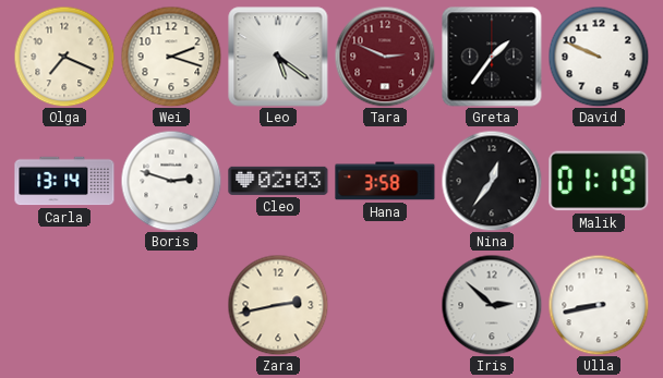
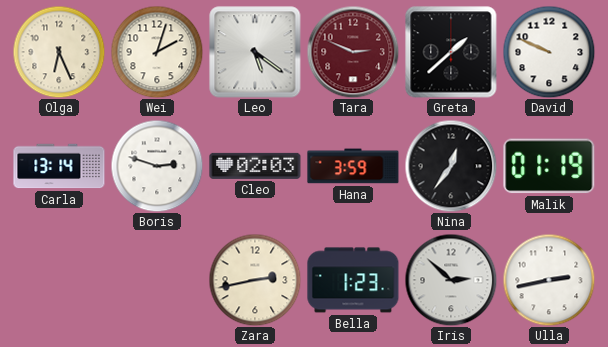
Olga: 7:19 -> 6:26
Wei: 2:18 -> 2:03
Greta: 1:36 -> 1:38
Hana: 3:58 -> 3:59
Bella: none -> 1:23
Ulla: 8:43 -> 2:43
